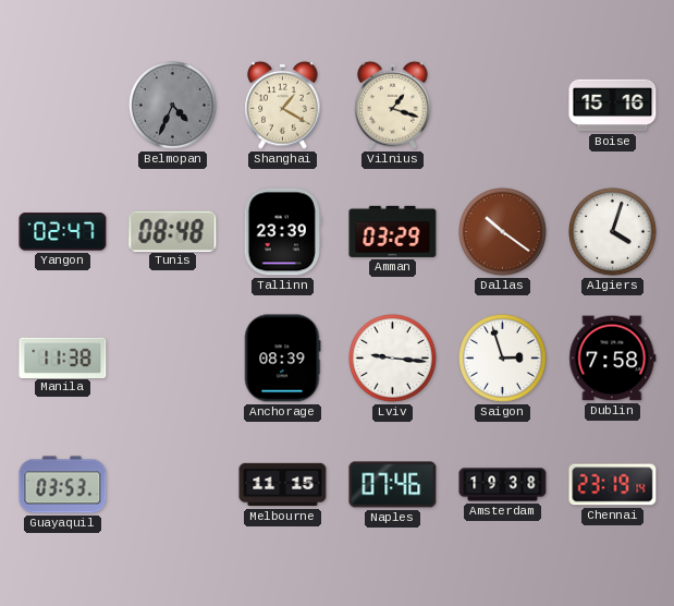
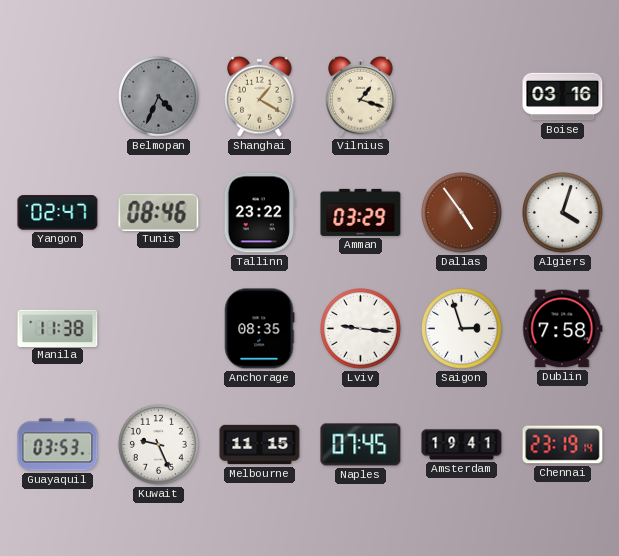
Boise: 15:16 -> 03:16
Tunis: 08:48 -> 08:46
Tallinn: 23:39 -> 23:22
Dallas: 10:21 -> 4:54
Anchorage: 08:39 -> 08:35
Kuwait: none -> 9:26
Naples: 07:46 -> 07:45
Amsterdam: 19:38 -> 19:41
